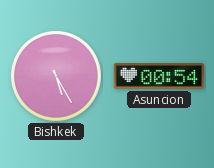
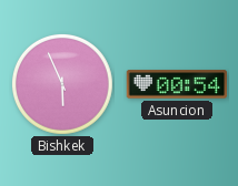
Bishkek: 5:25 -> 5:56
